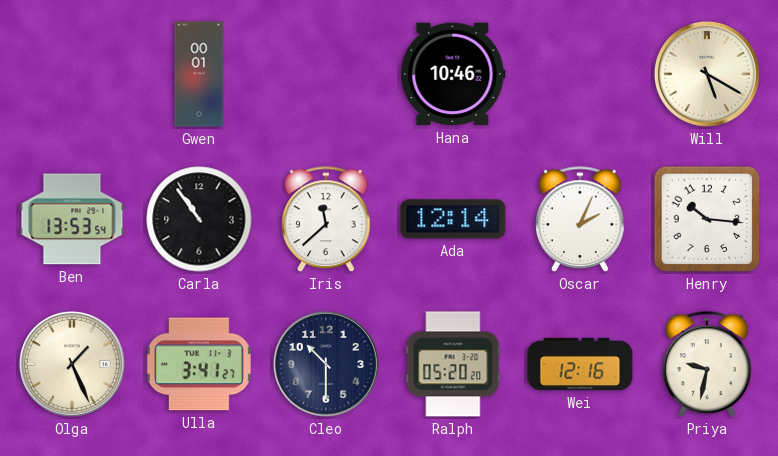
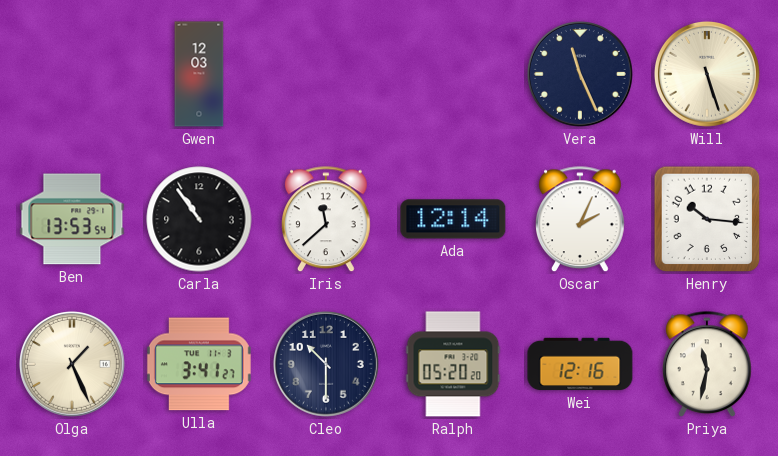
Gwen: 00:01 -> 12:03
Hana: 10:46 -> none
Vera: none -> 11:26
Will: 5:20 -> 5:27
Priya: 9:32 -> 11:32
